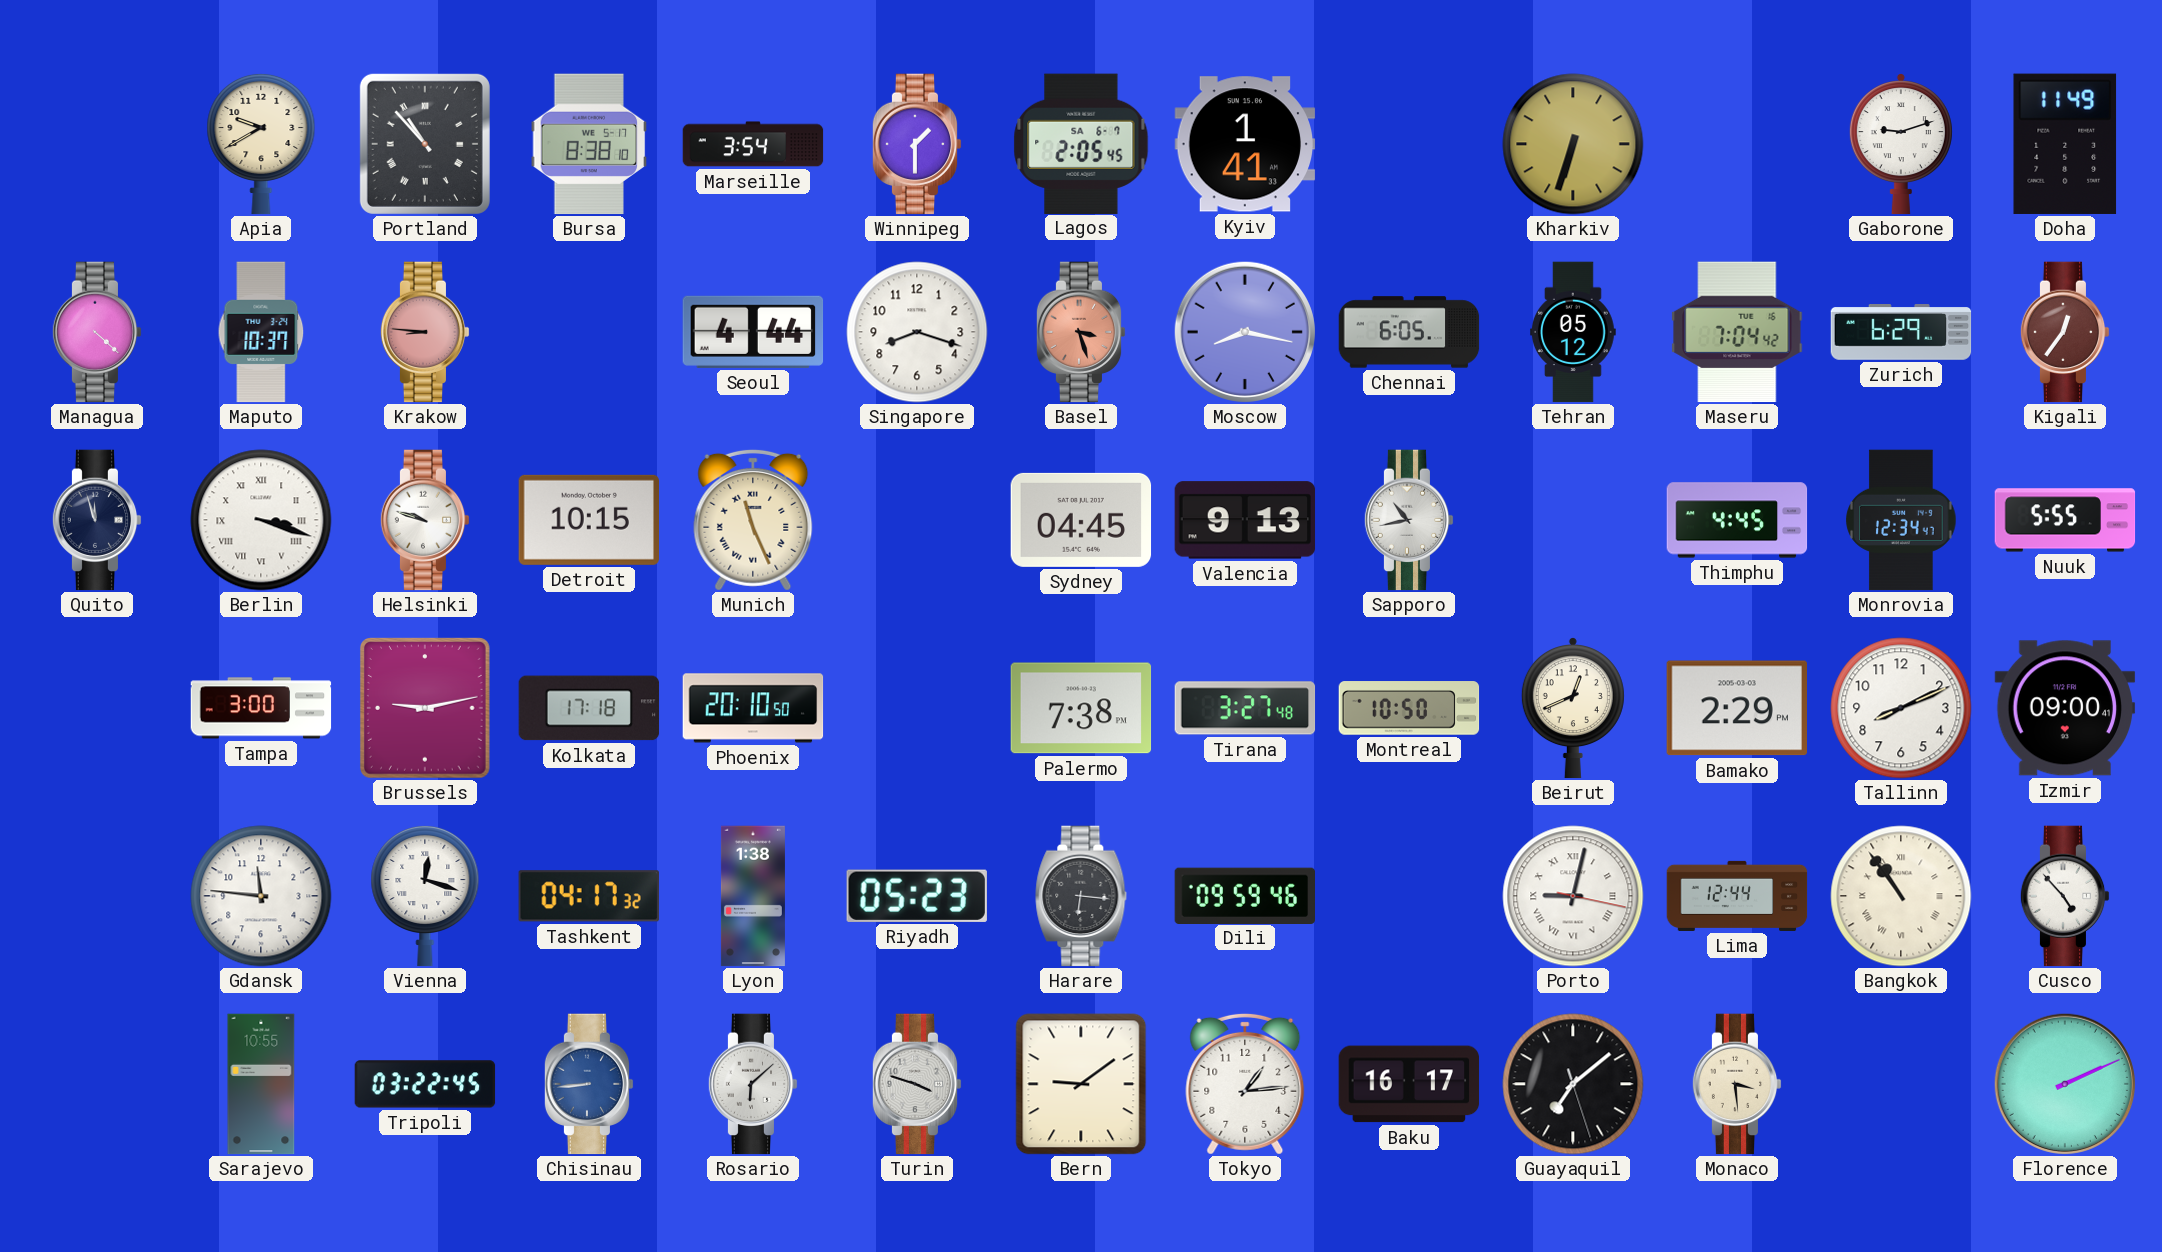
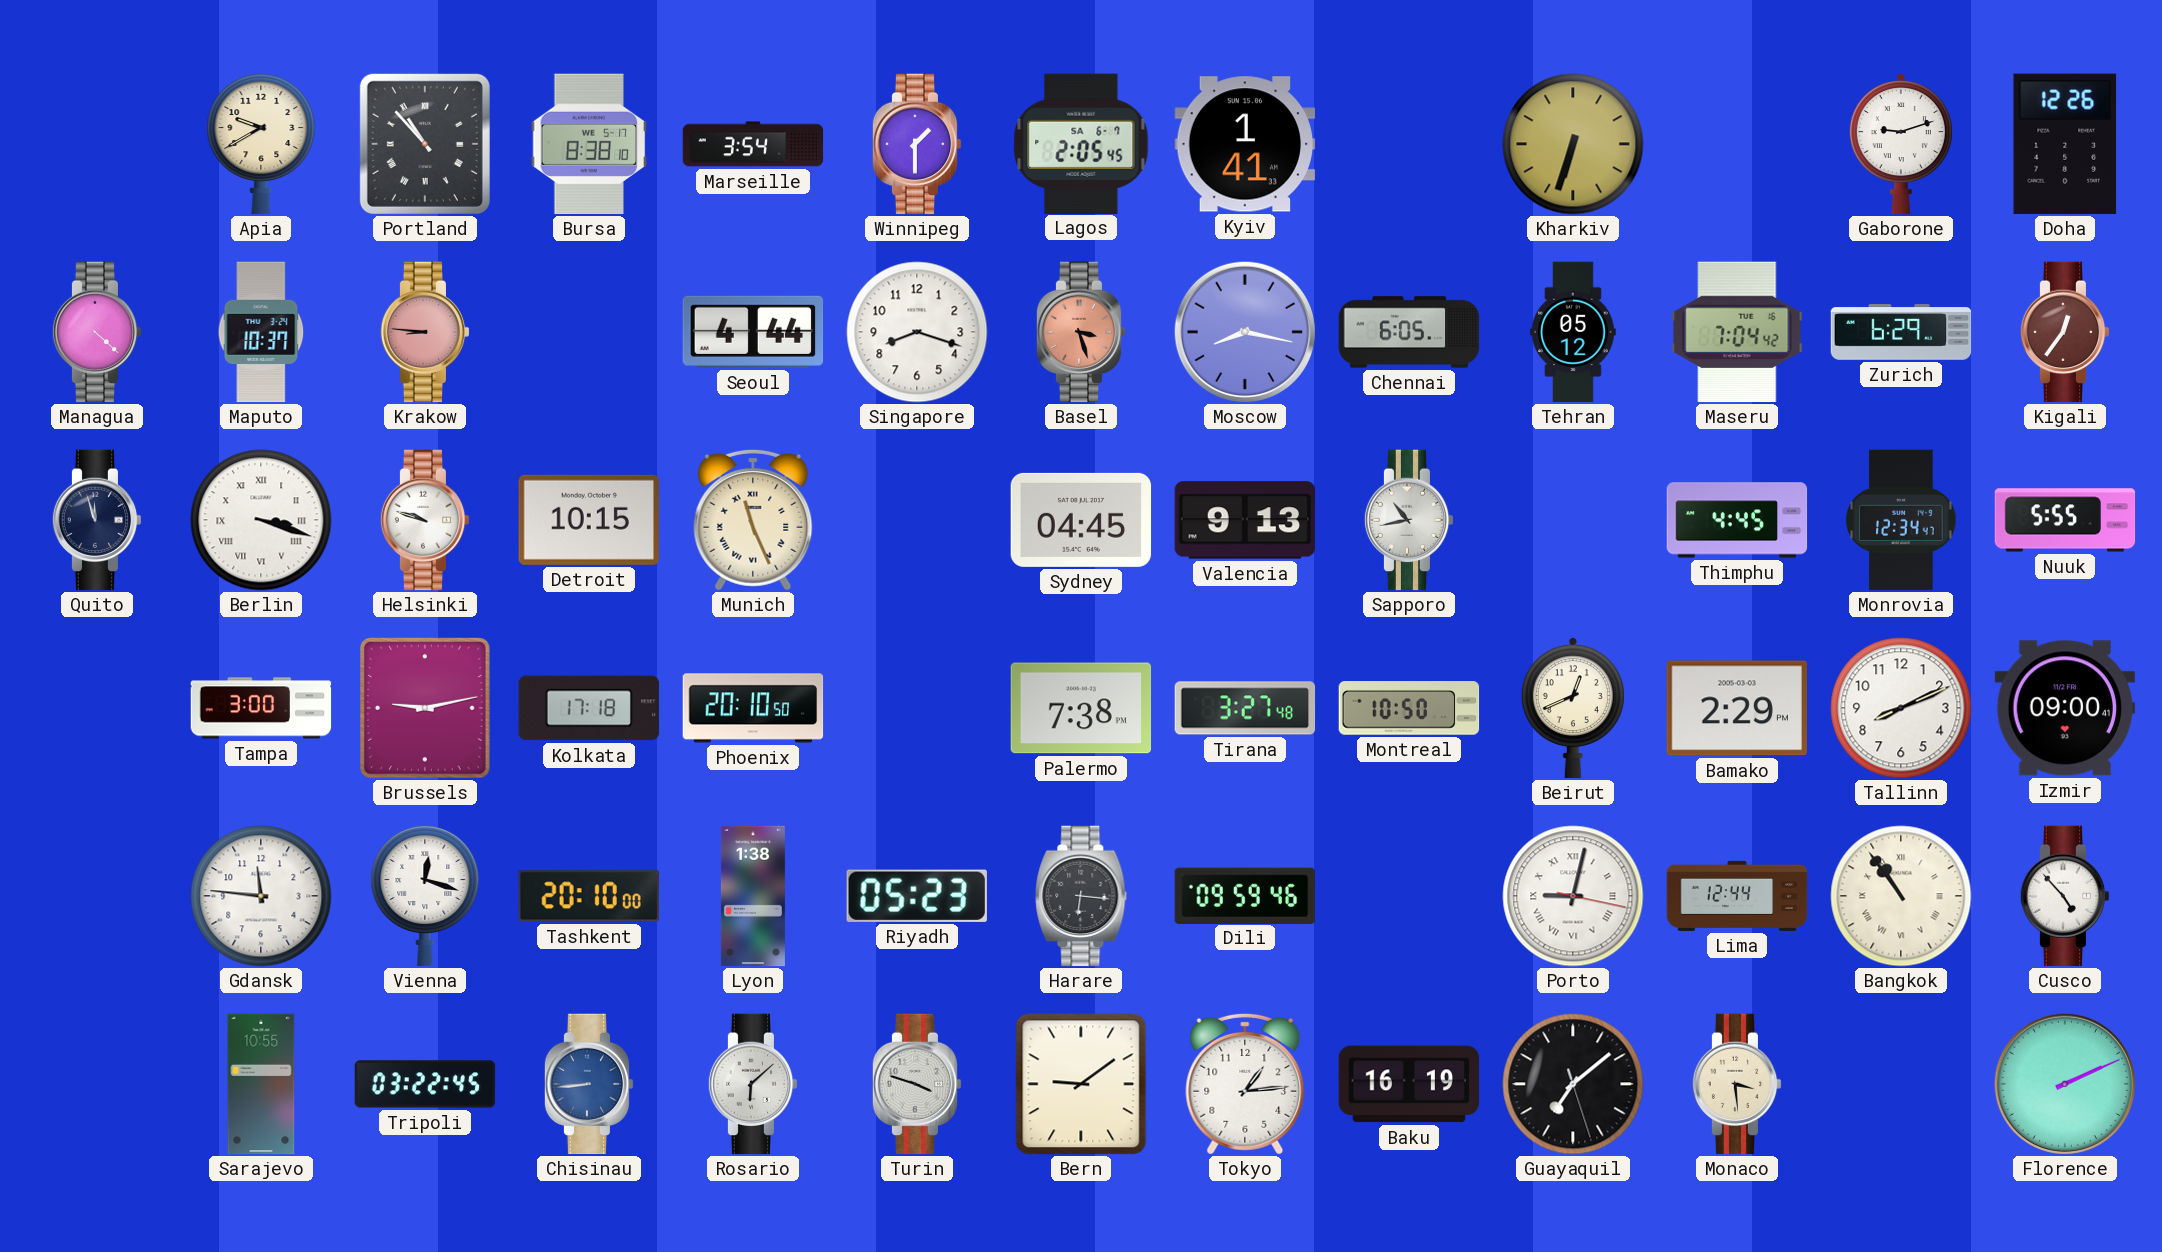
Doha: 11:49 -> 12:26
Tashkent: 04:17 -> 20:10
Baku: 16:17 -> 16:19
